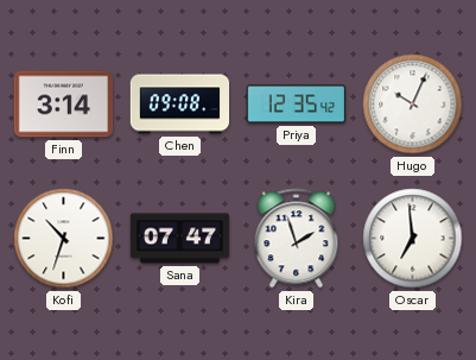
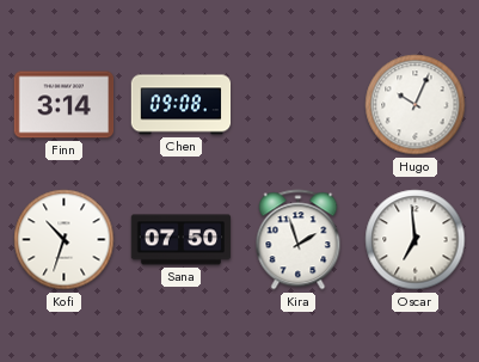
Priya: 12:35 -> none
Sana: 07:47 -> 07:50
